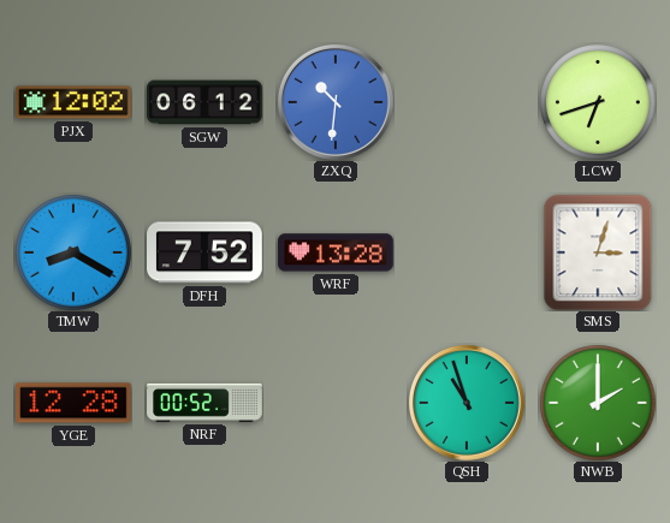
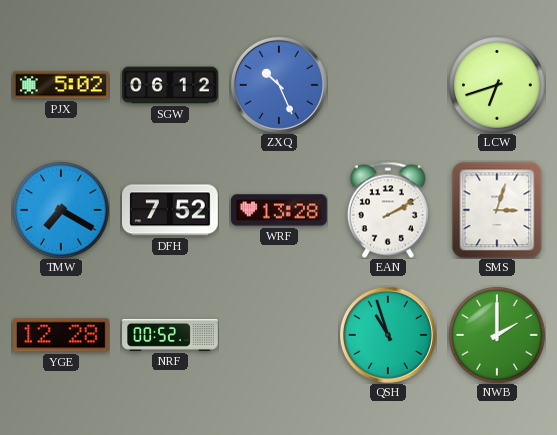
PJX: 12:02 -> 5:02
ZXQ: 10:31 -> 10:26
TMW: 8:20 -> 7:20
EAN: none -> 2:10
